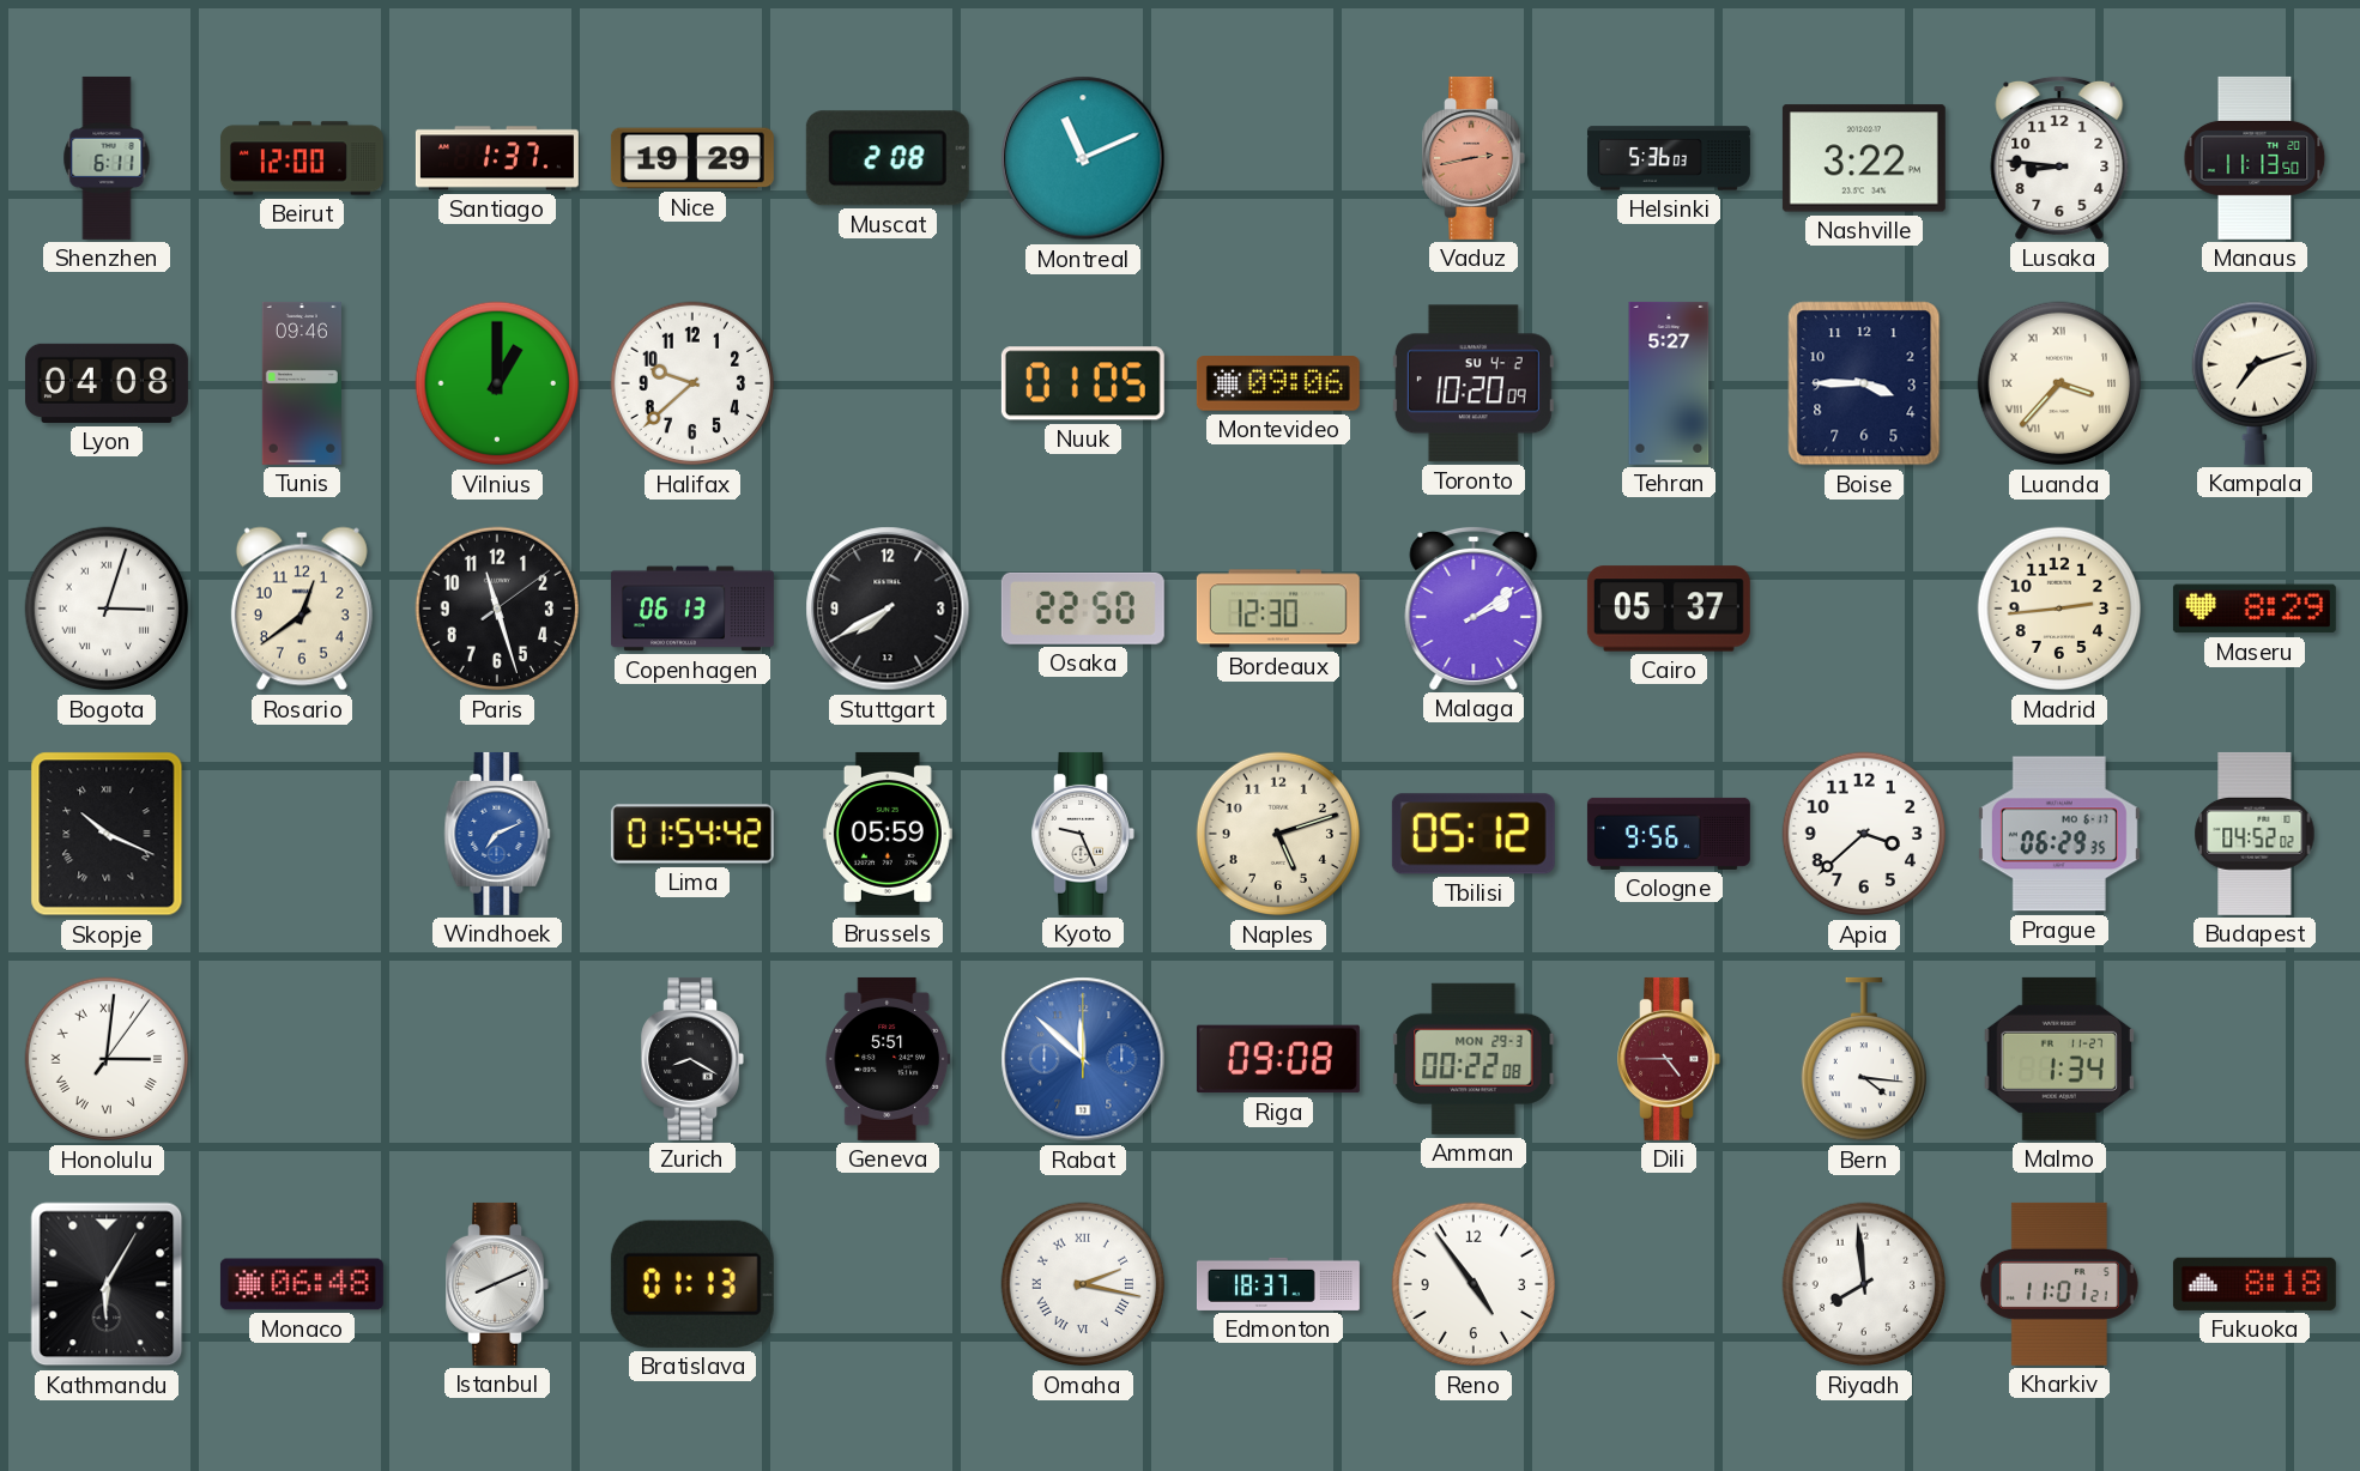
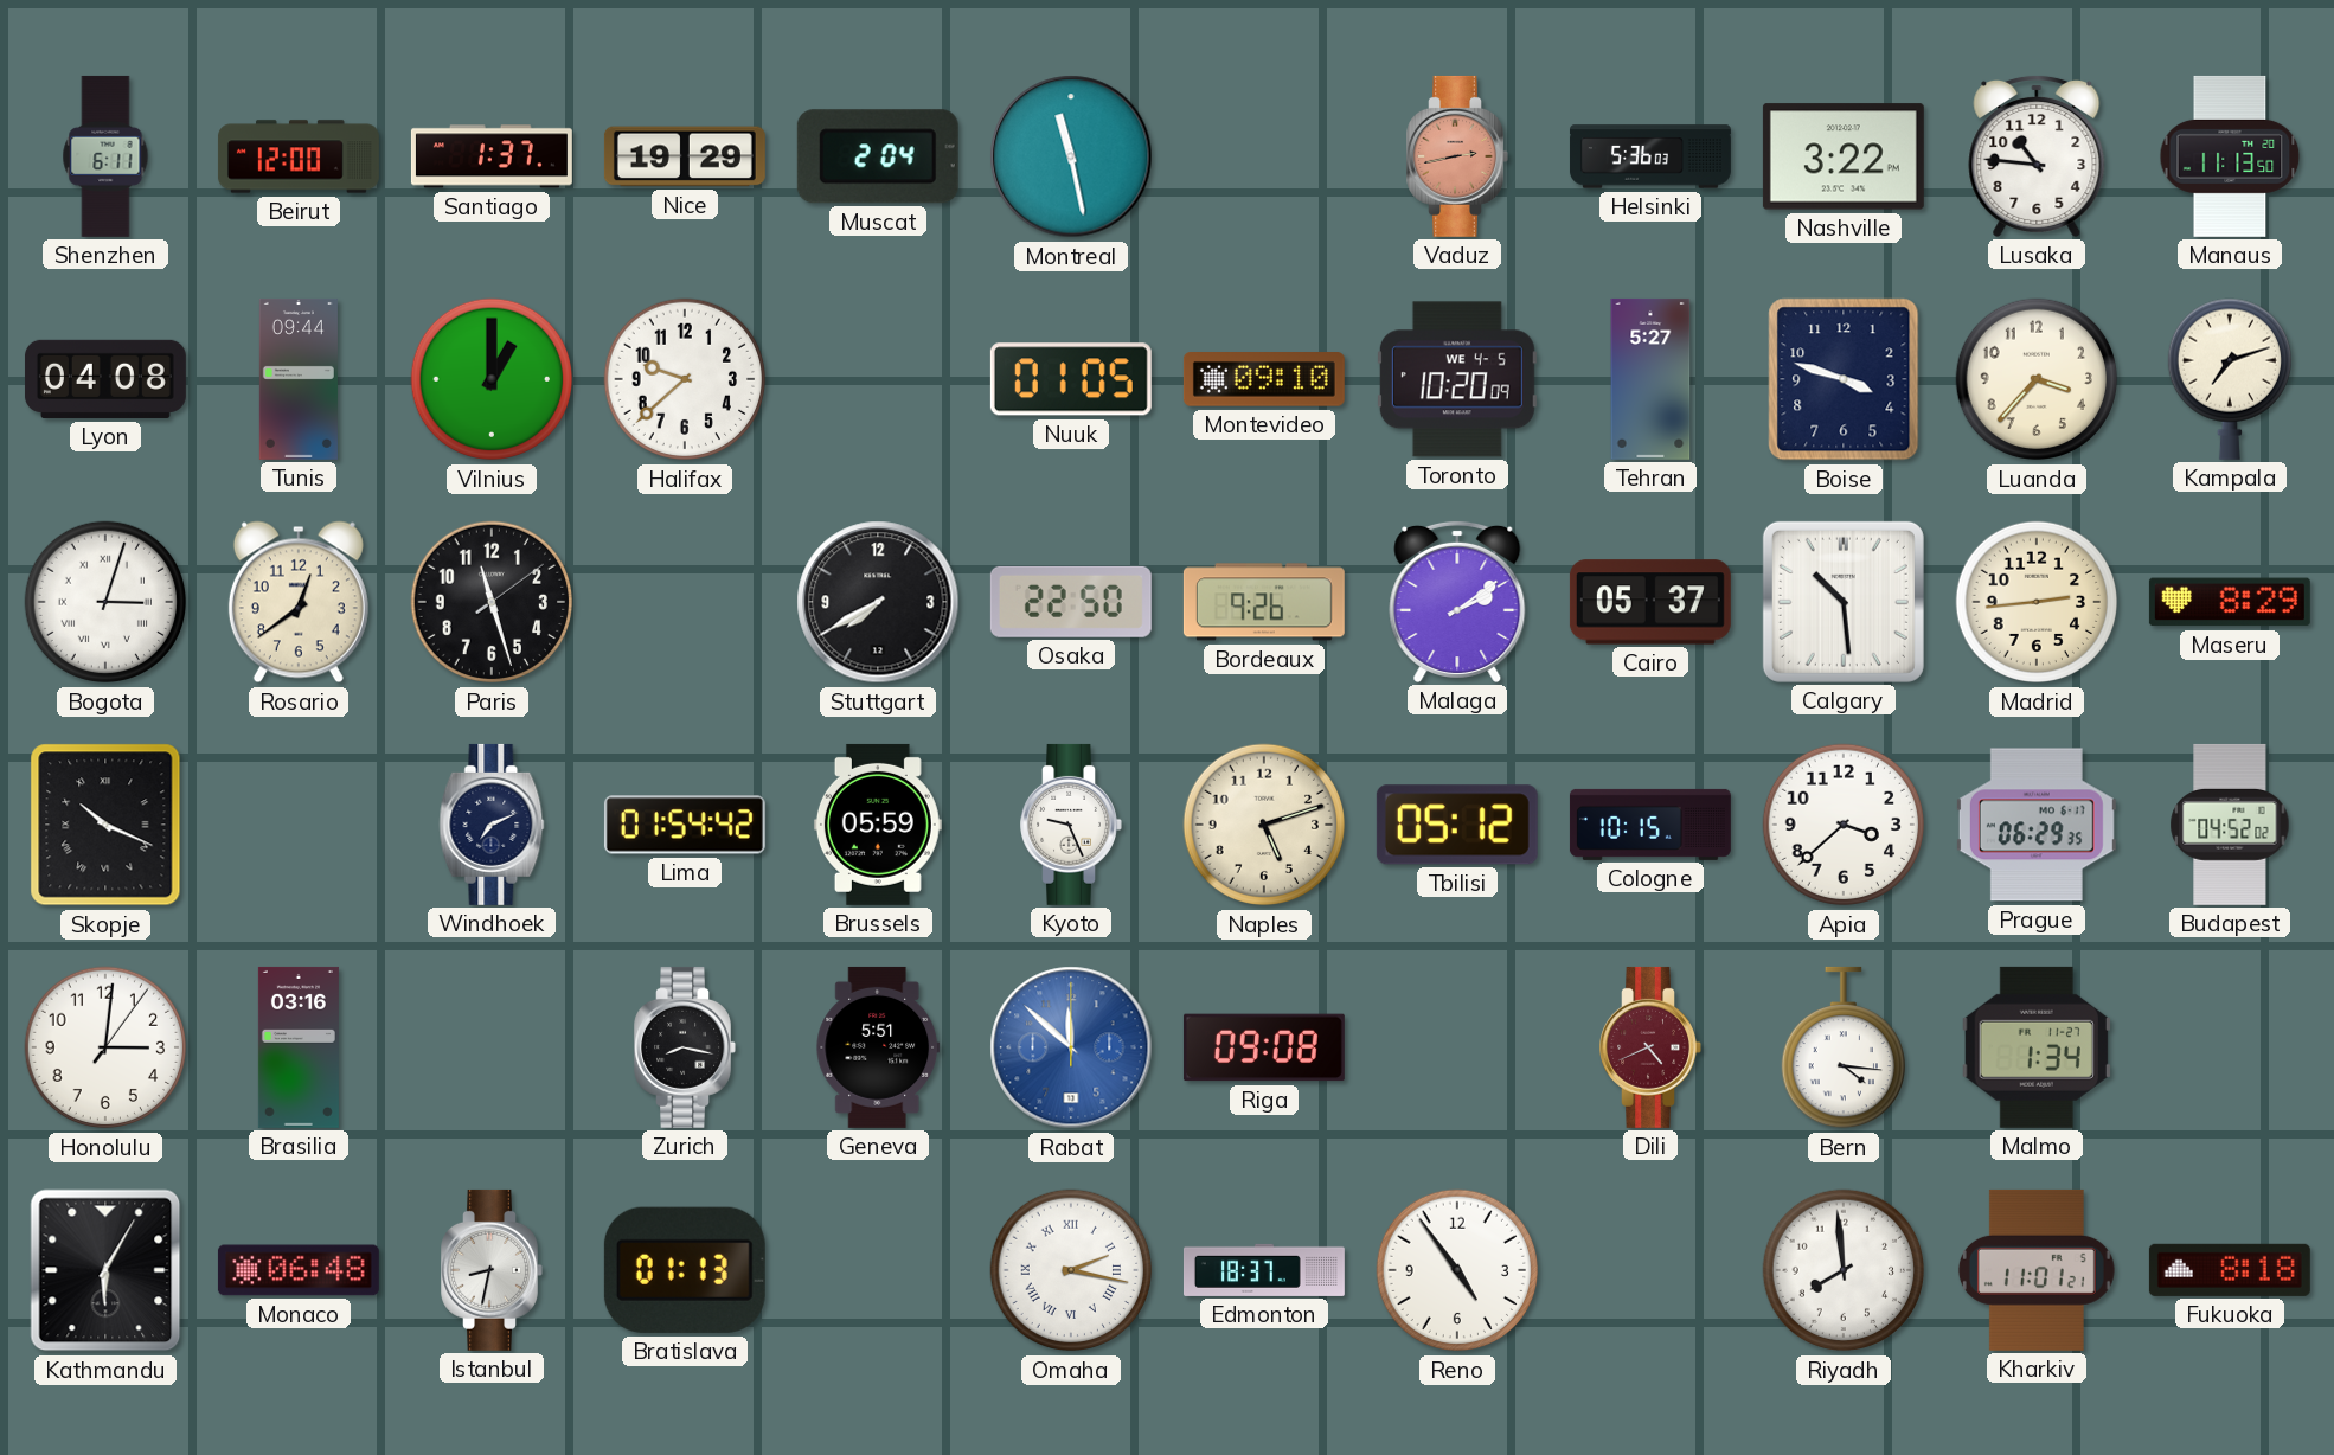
Muscat: 2:08 -> 2:04
Montreal: 11:11 -> 11:28
Lusaka: 8:46 -> 10:46
Tunis: 09:46 -> 09:44
Montevideo: 09:06 -> 09:10
Toronto date: SU 4-2 -> WE 4-5
Boise: 3:45 -> 3:48
Luanda numerals: Roman -> Arabic
Copenhagen: 06:13 -> none
Bordeaux: 12:30 -> 9:26
Calgary: none -> 10:29
Windhoek dial: blue -> navy
Cologne: 9:56 -> 10:15
Honolulu numerals: Roman -> Arabic
Brasilia: none -> 03:16
Zurich: 8:20 -> 8:17
Amman: 00:22 -> none
Dili: 4:45 -> 4:41
Istanbul: 8:11 -> 8:32
